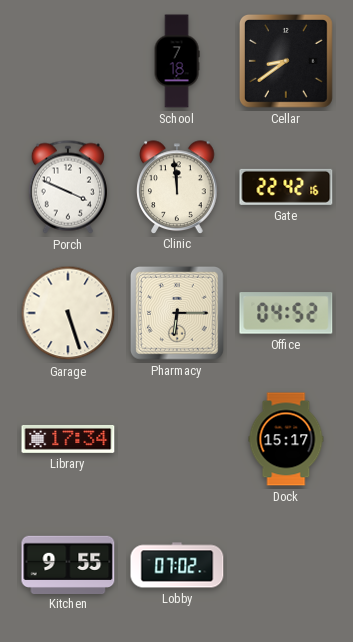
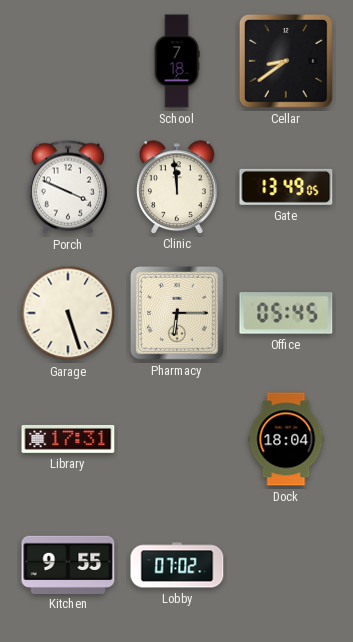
Gate: 22:42 -> 13:49
Office: 04:52 -> 05:45
Library: 17:34 -> 17:31
Dock: 15:17 -> 18:04
